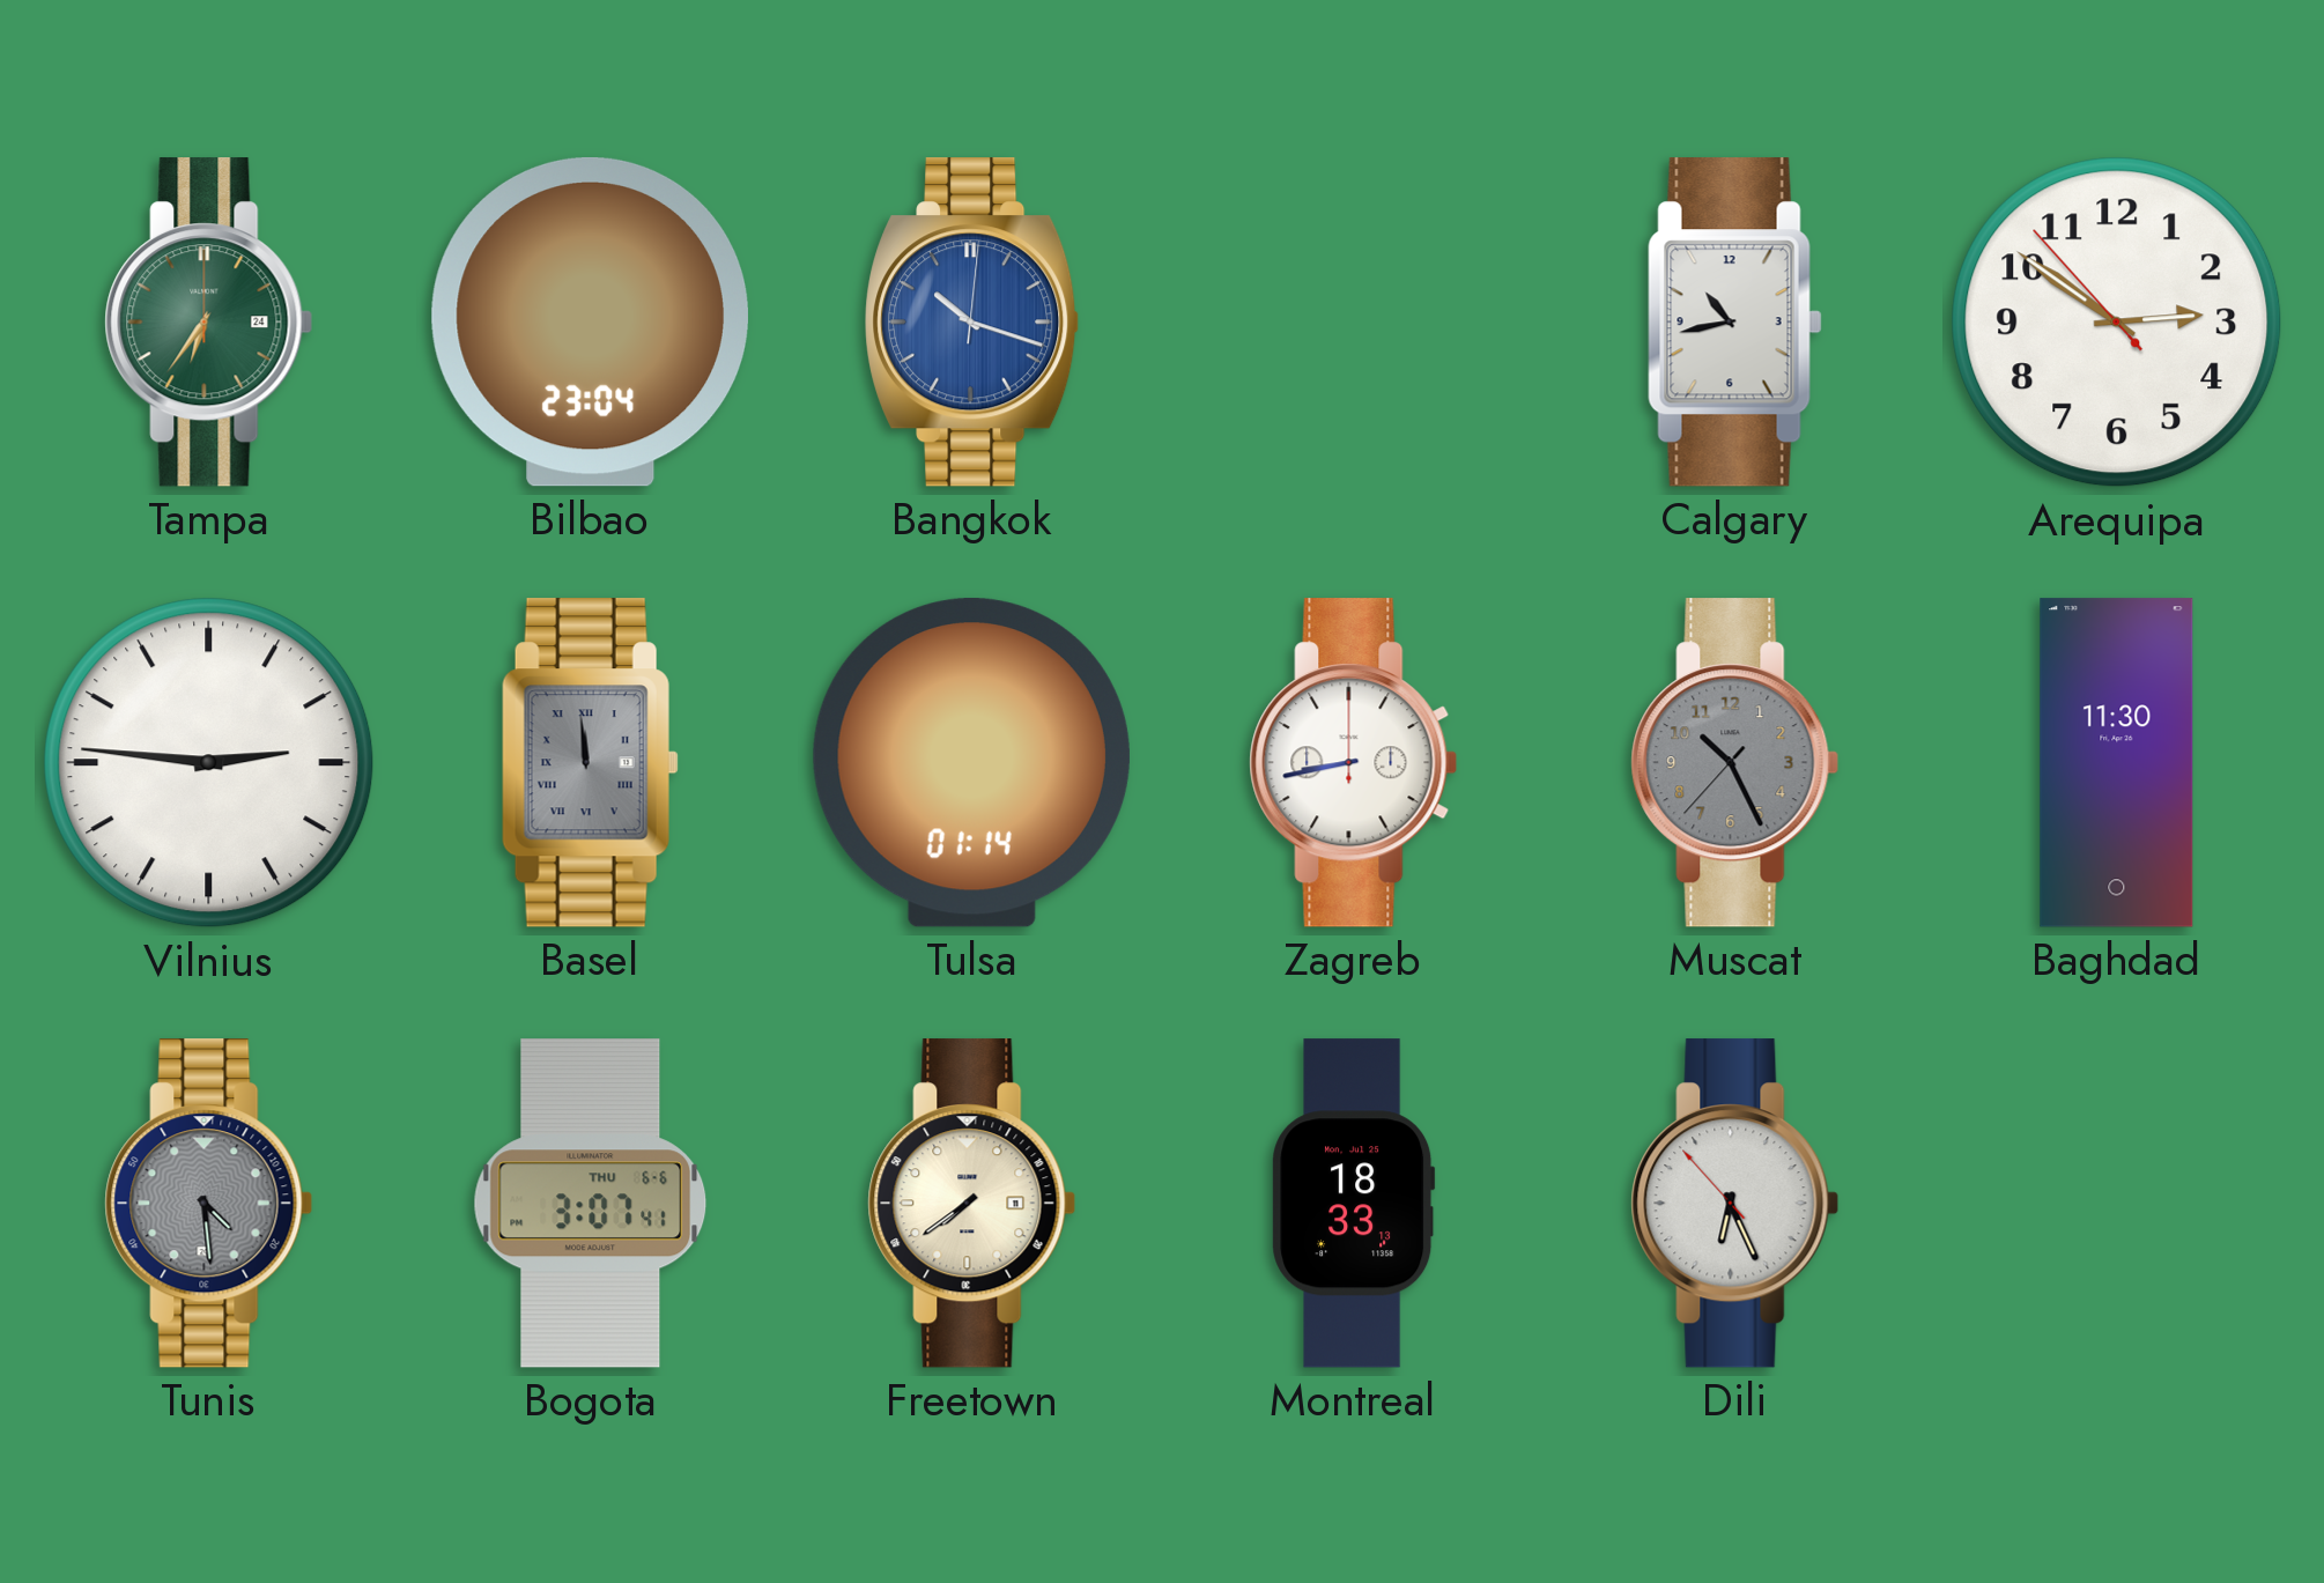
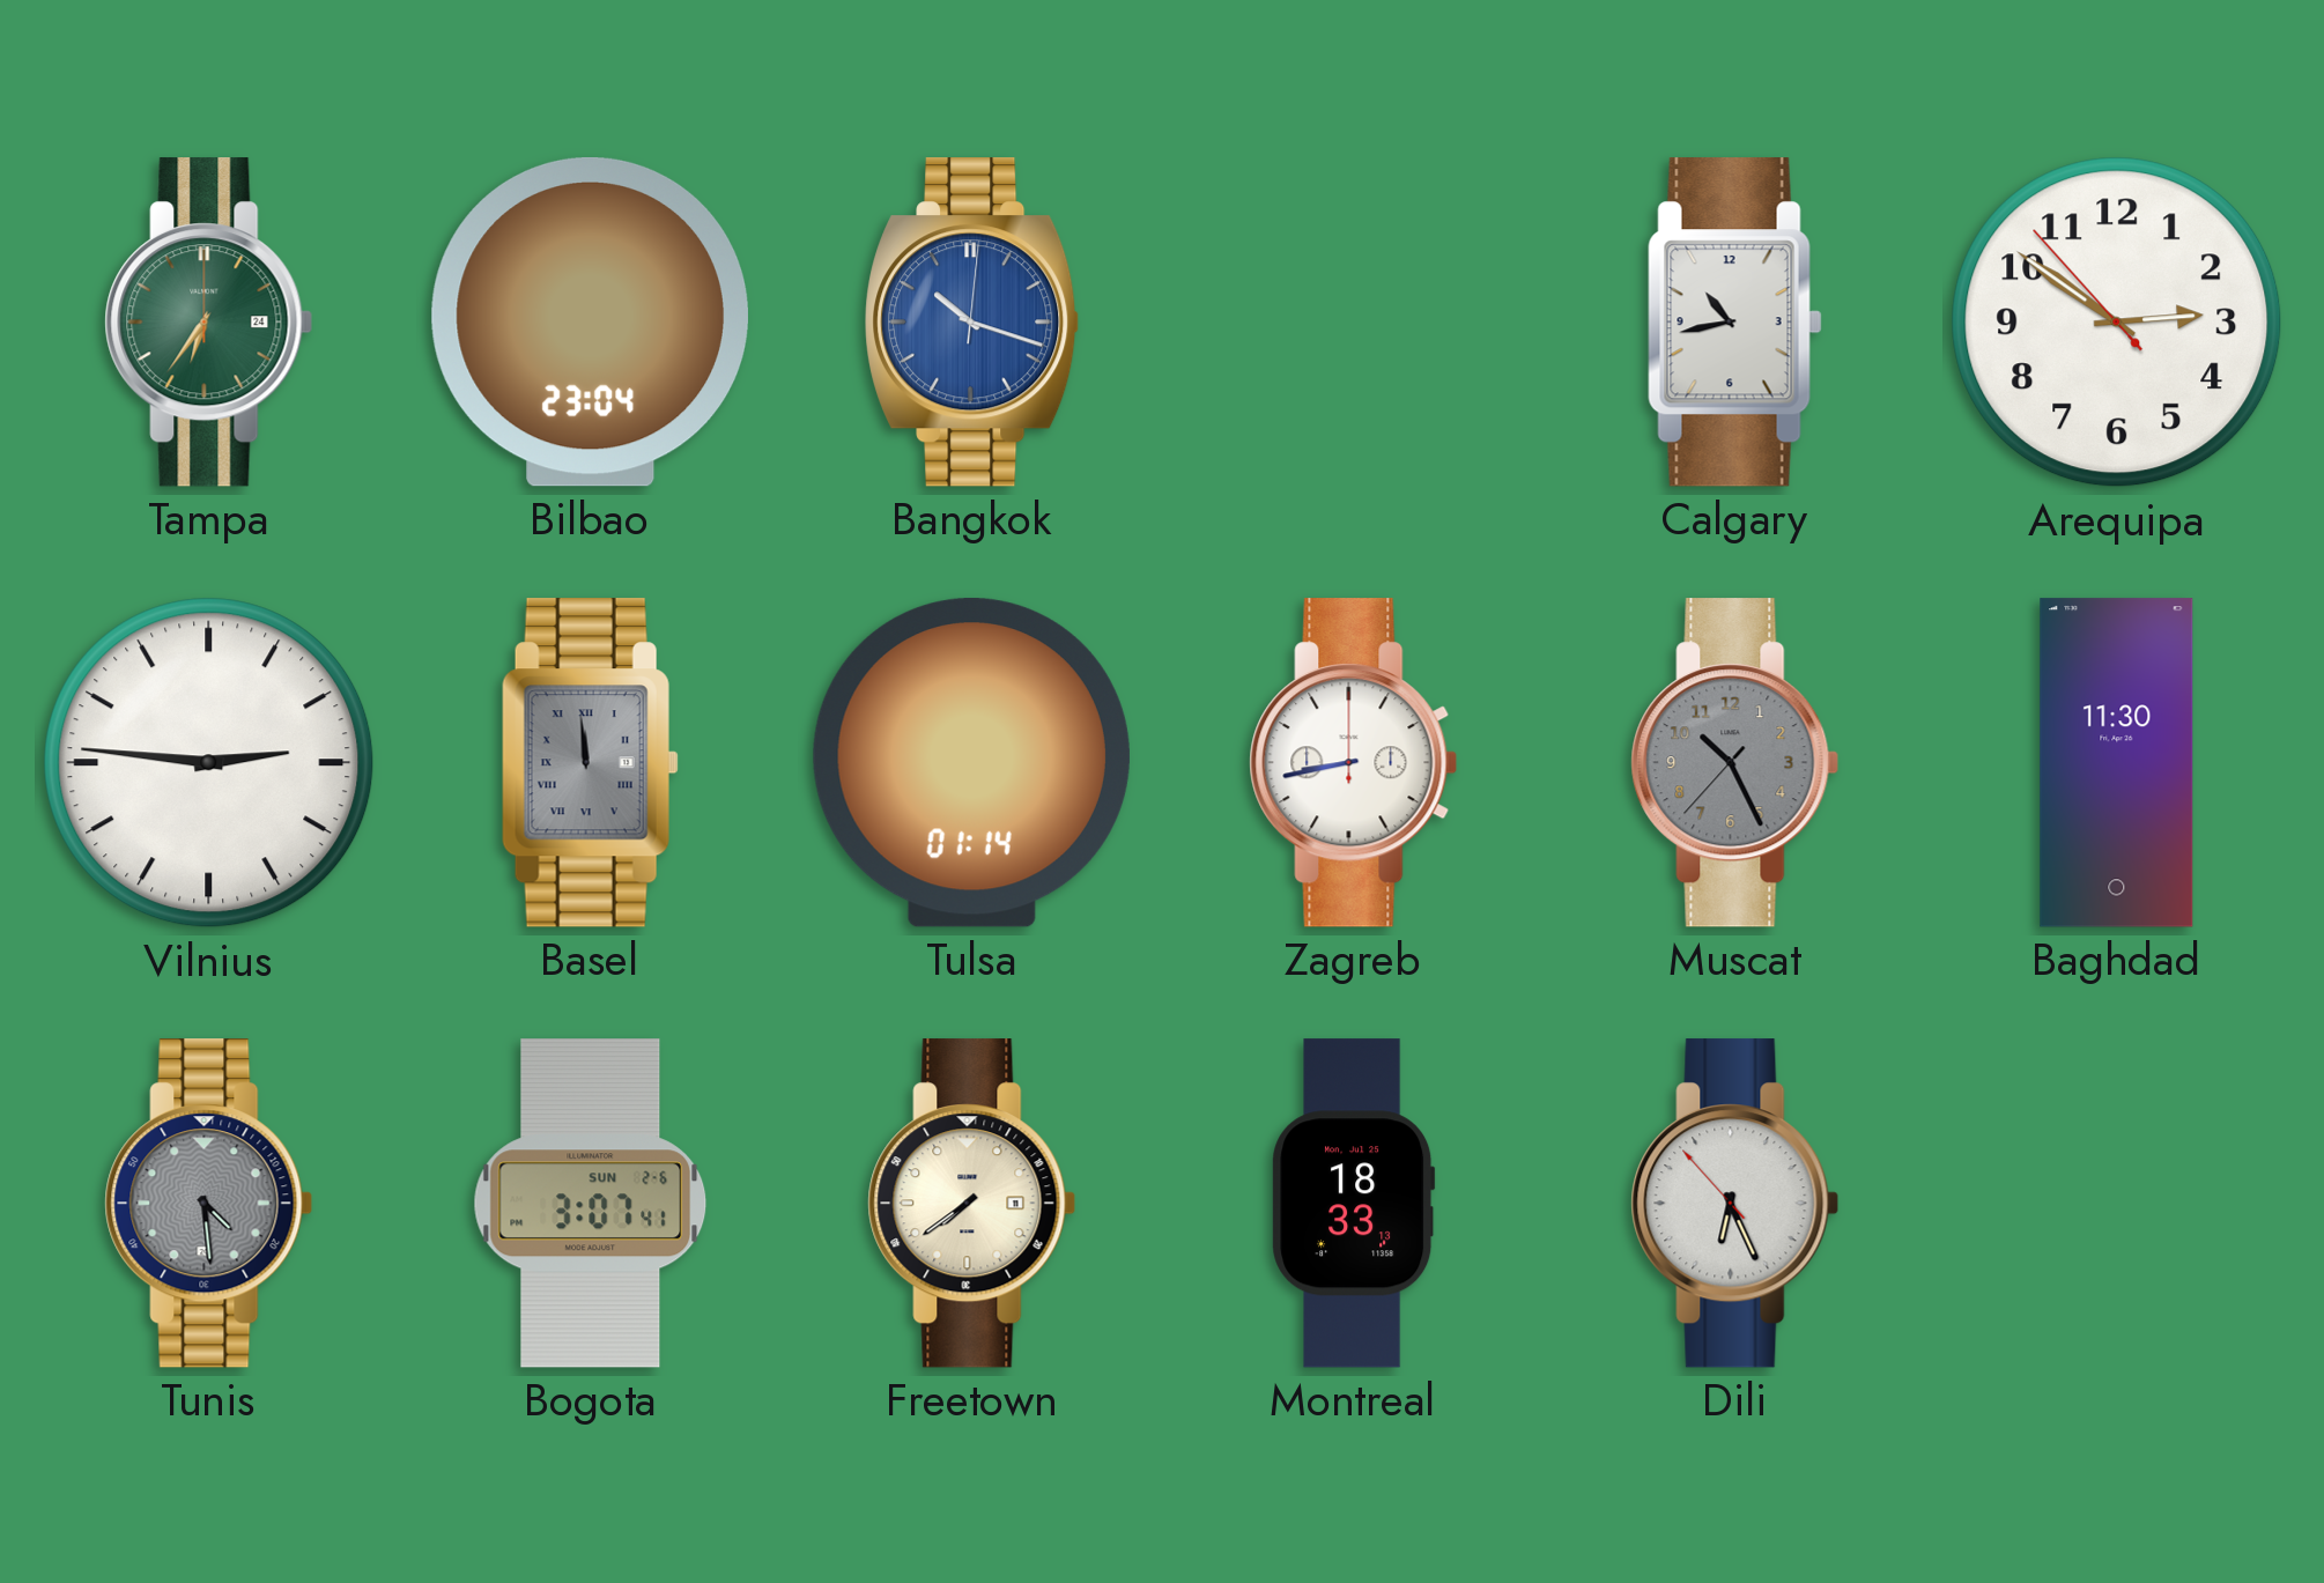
Bogota date: THU 6-6 -> SUN 2-6
